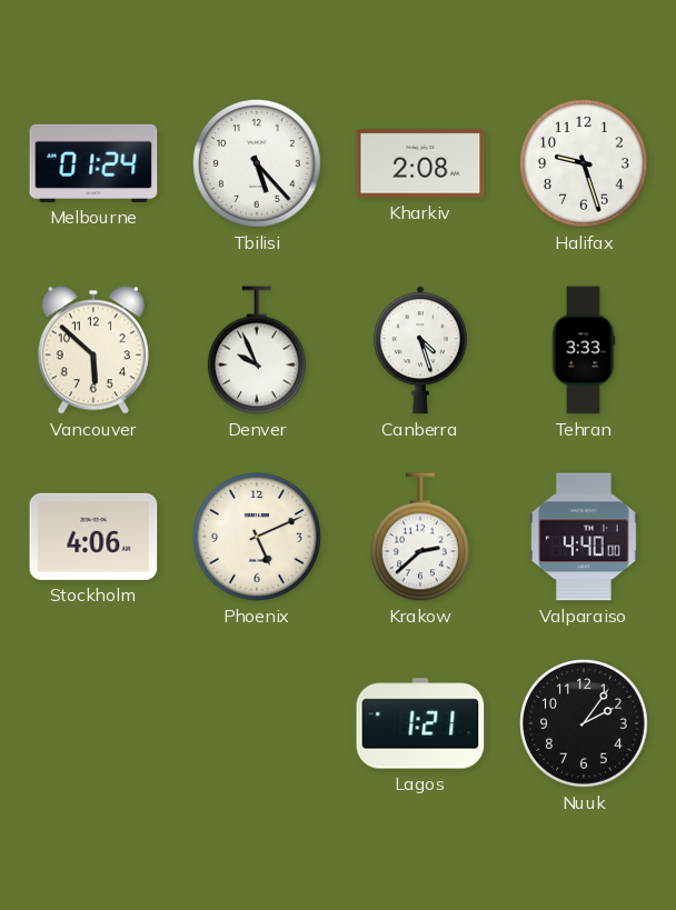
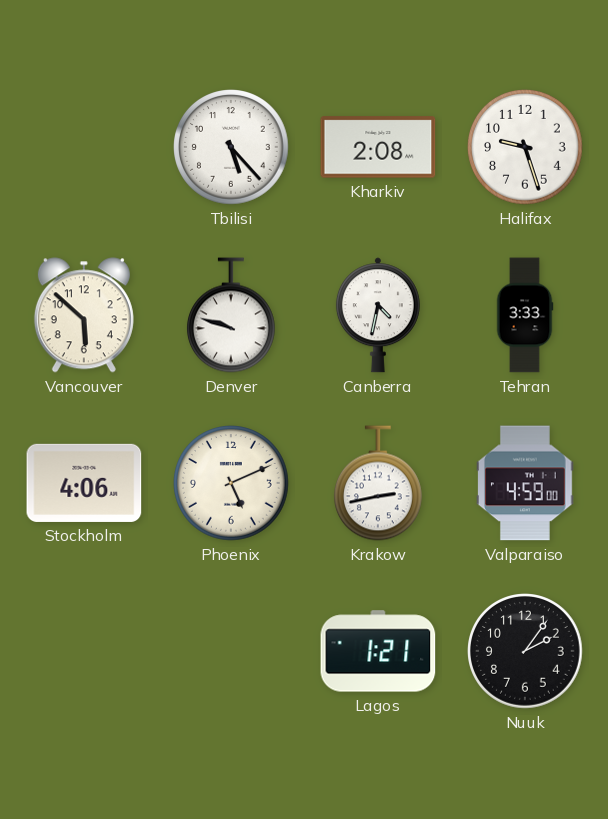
Melbourne: 01:24 -> none
Denver: 9:56 -> 9:48
Canberra: 4:27 -> 4:32
Krakow: 2:38 -> 2:43
Valparaiso: 4:40 -> 4:59
